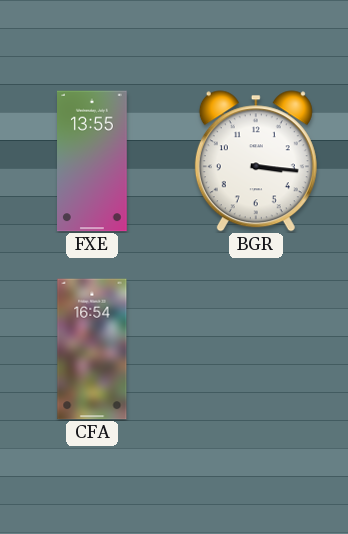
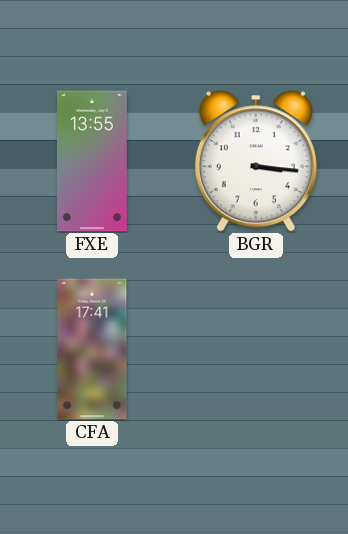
CFA: 16:54 -> 17:41
